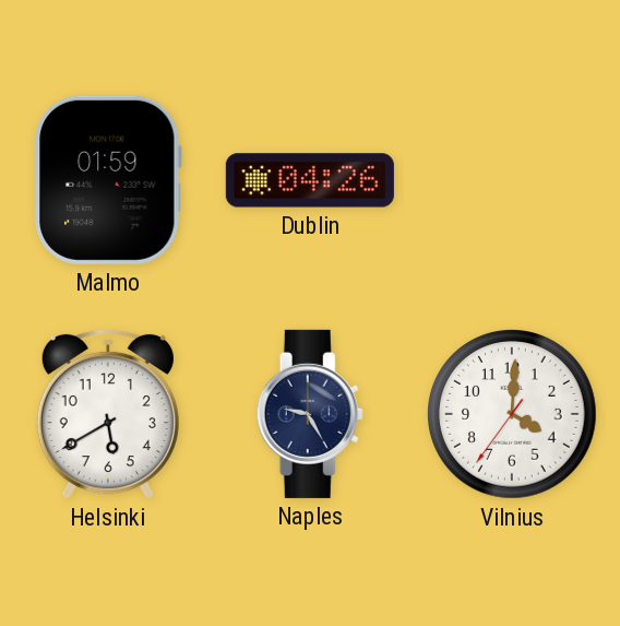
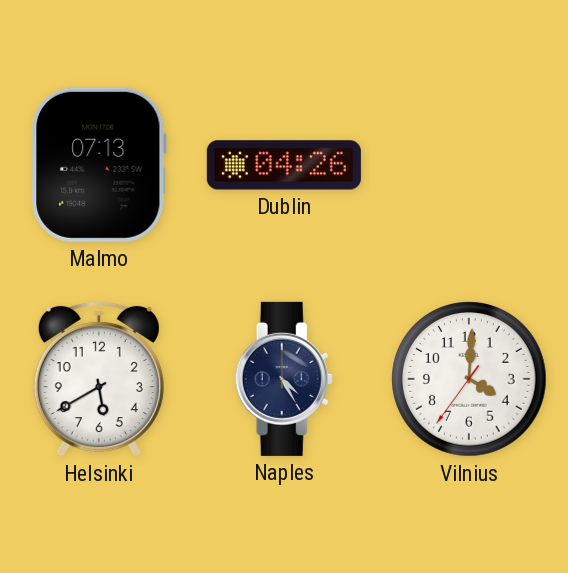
Malmo: 01:59 -> 07:13
Naples: 9:25 -> 4:25
